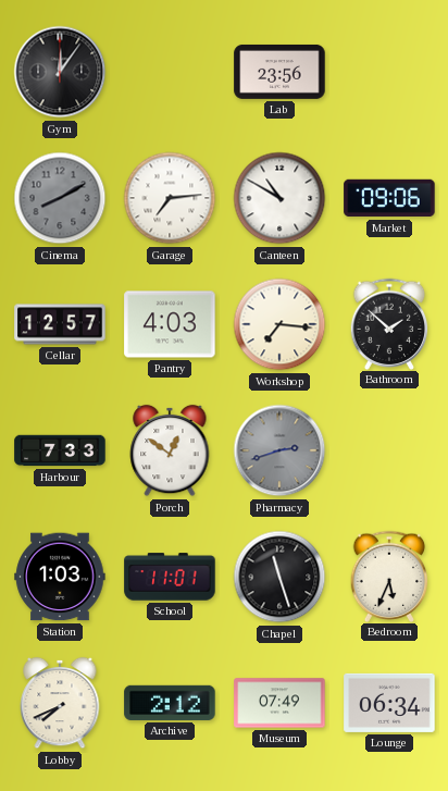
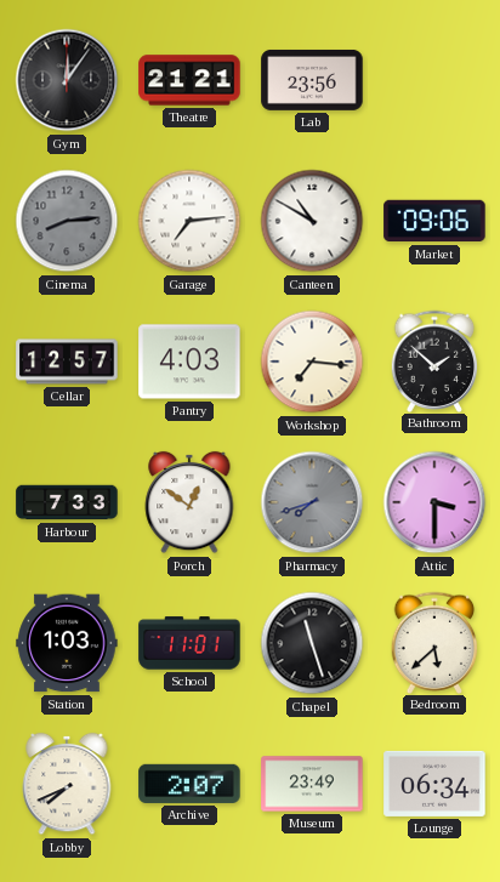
Theatre: none -> 21:21
Cinema: 8:10 -> 8:14
Pharmacy: 2:42 -> 7:42
Attic: none -> 3:30
Bedroom: 5:34 -> 5:38
Archive: 2:12 -> 2:07
Museum: 07:49 -> 23:49
